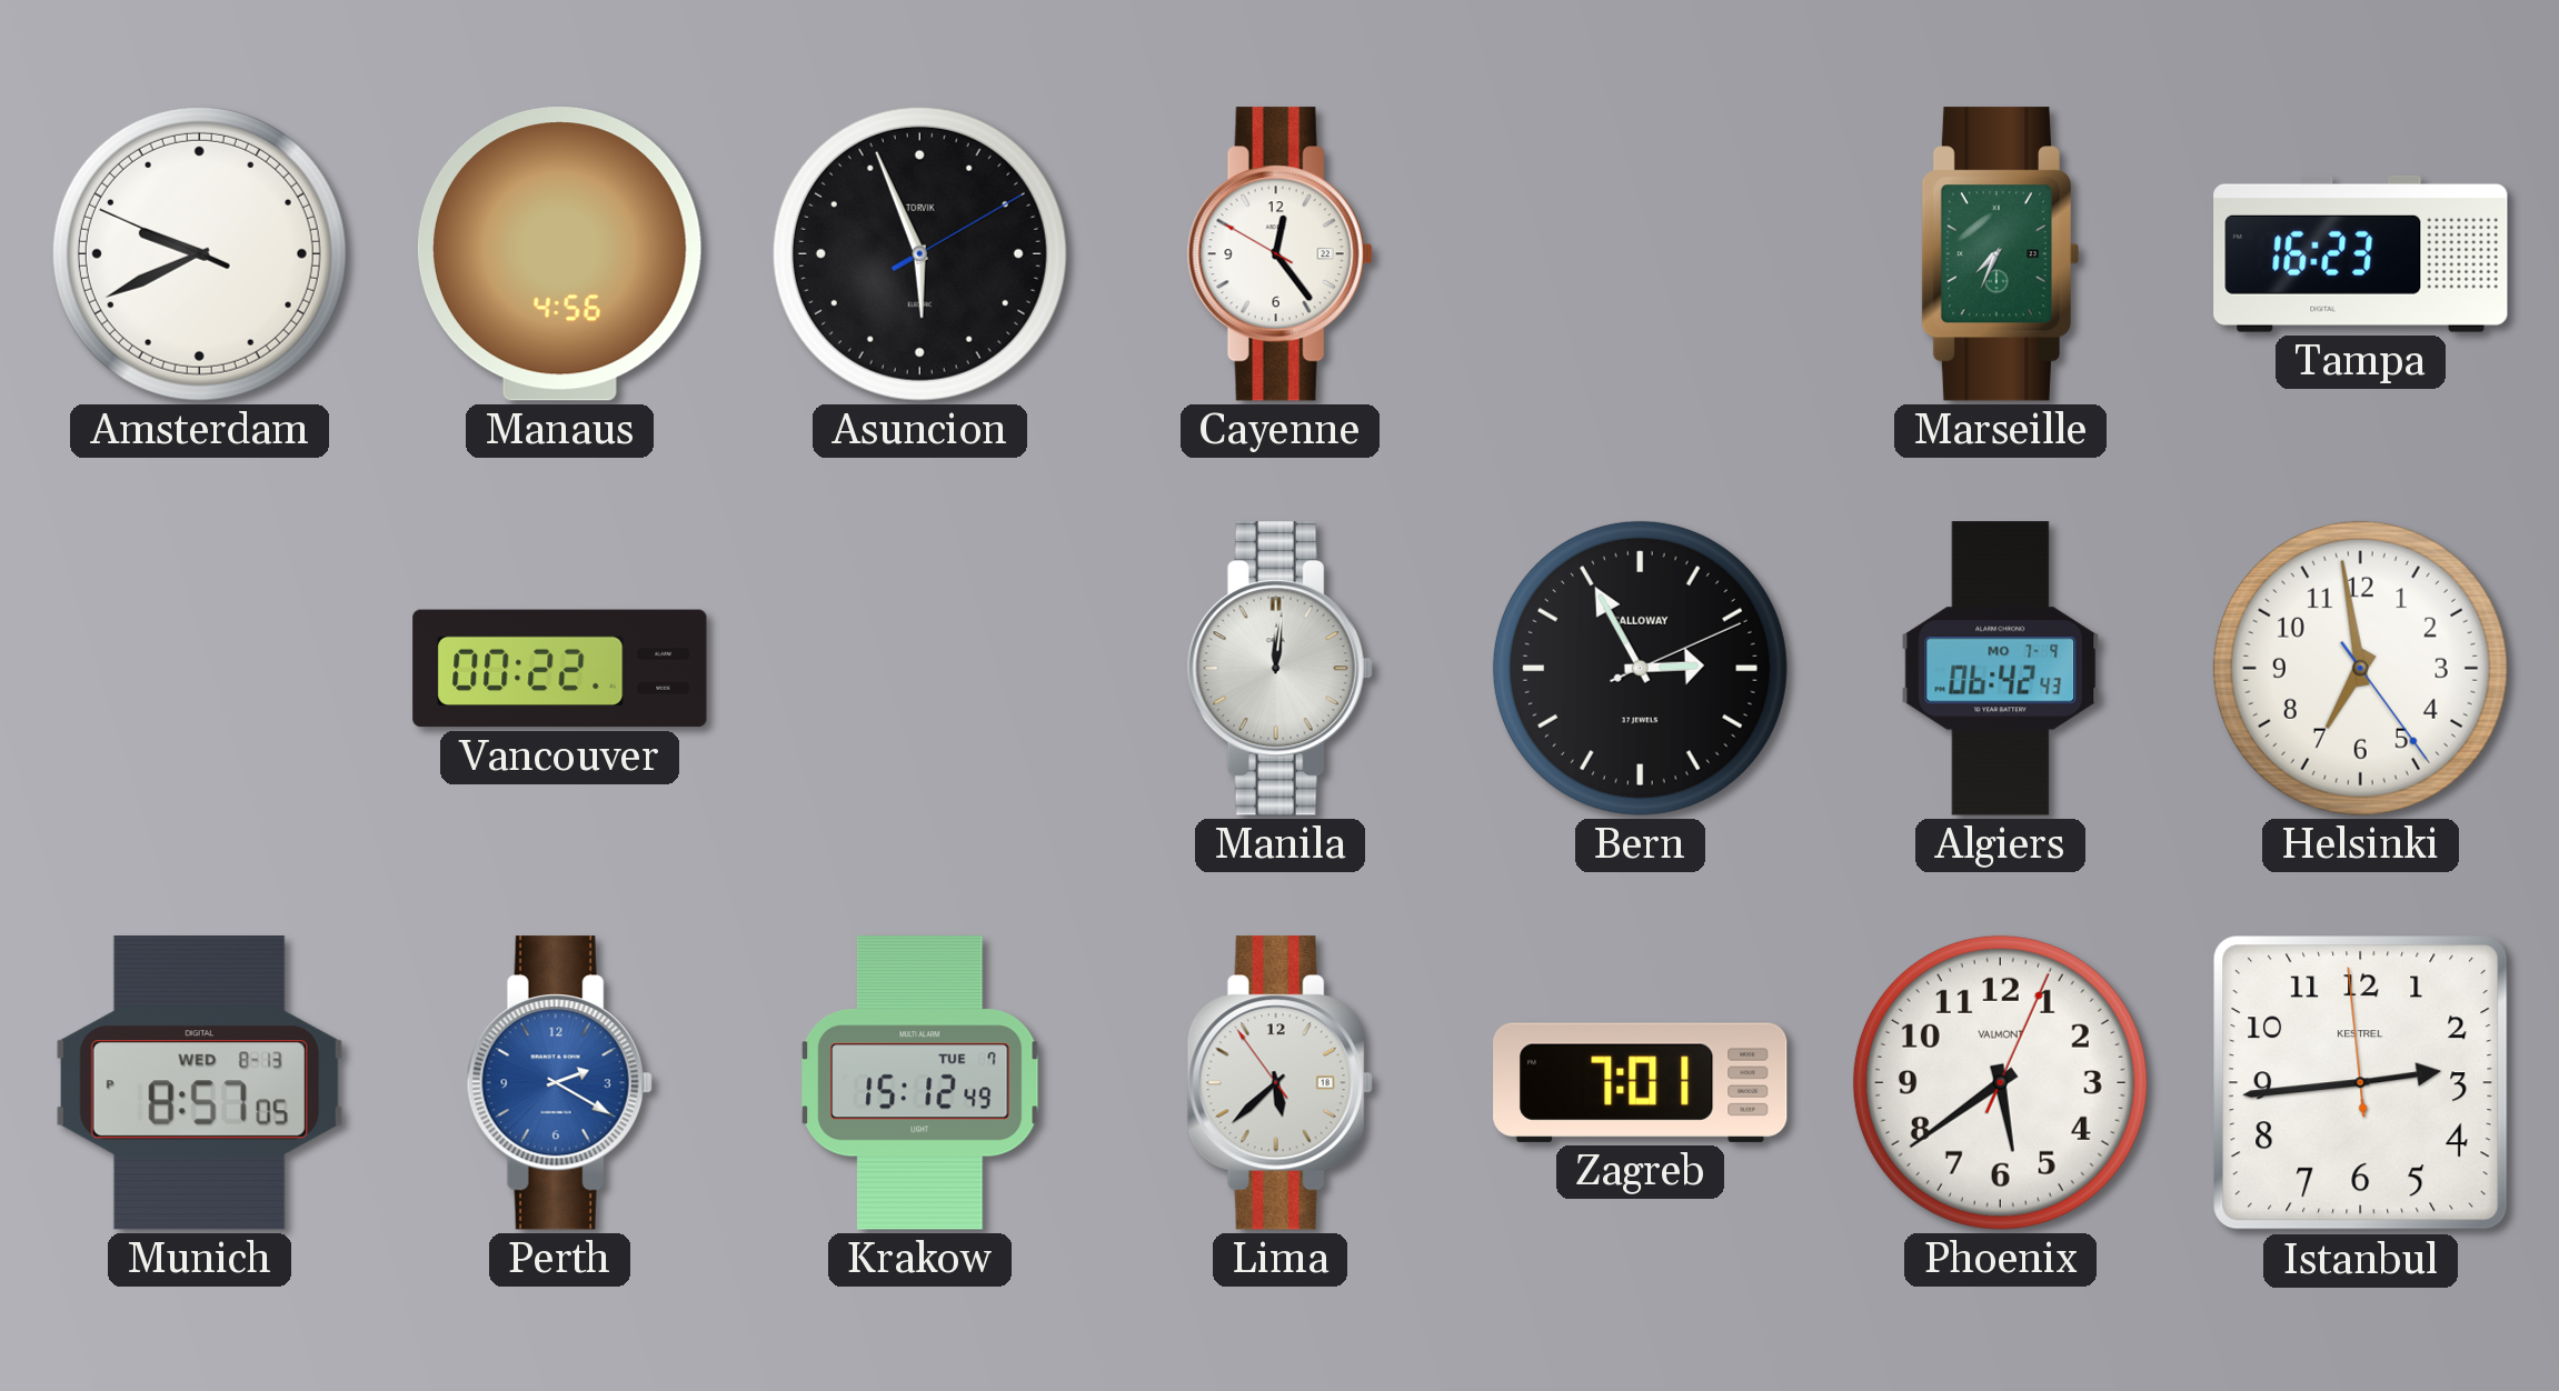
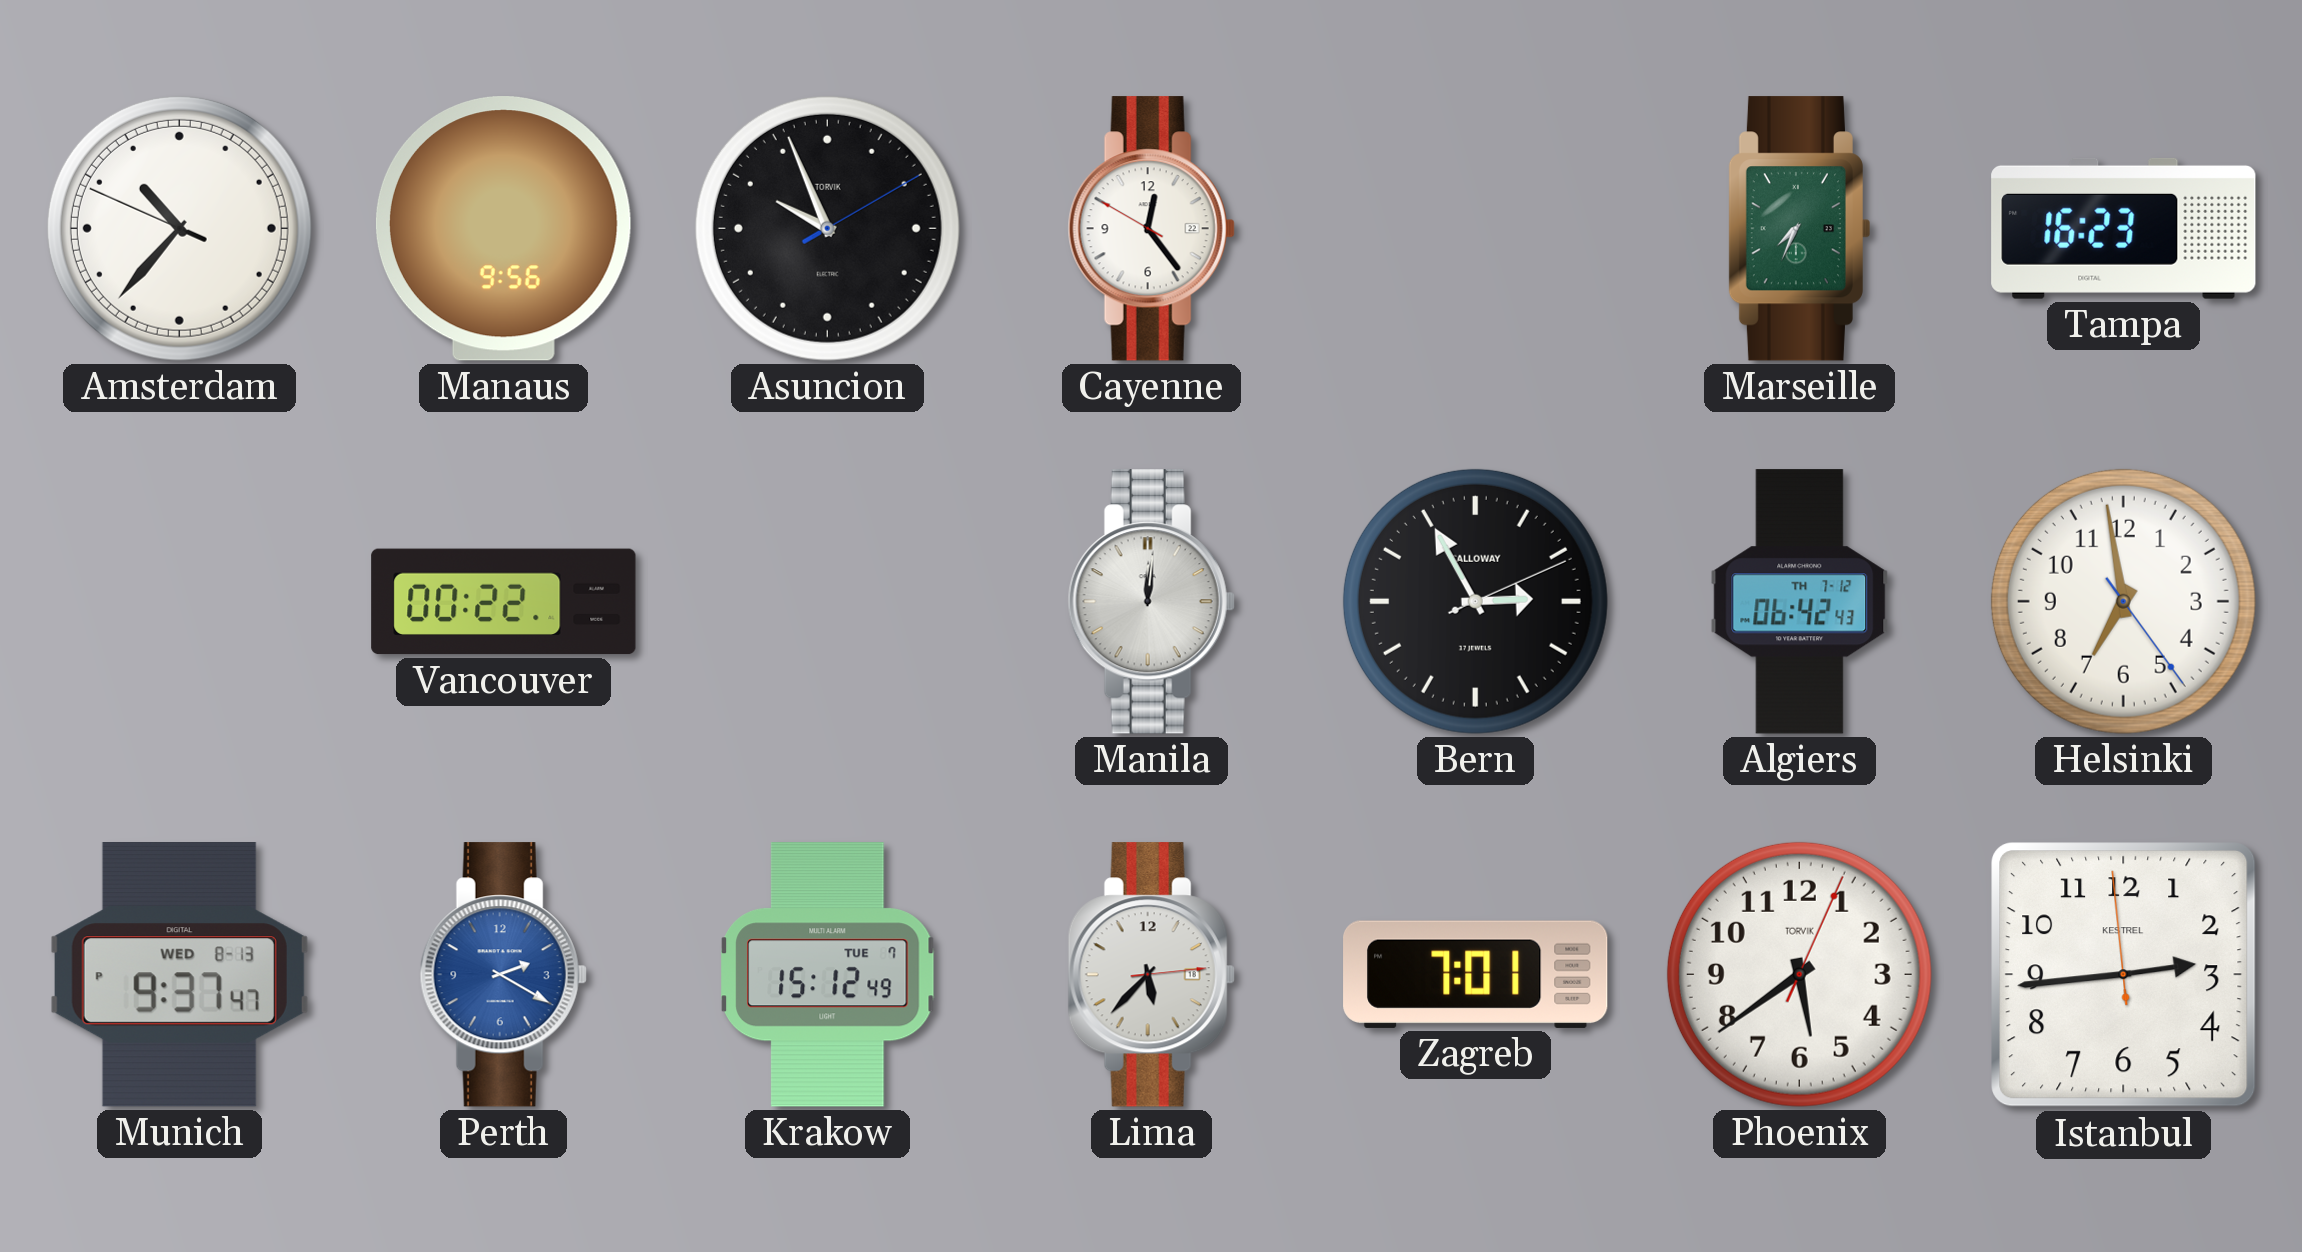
Amsterdam: 9:40 -> 10:36
Manaus: 4:56 -> 9:56
Asuncion: 5:56 -> 9:56
Algiers date: MO 7-9 -> TH 7-12
Munich: 8:57 -> 9:37
Lima: 5:37:54 -> 5:37:14
Phoenix brand: VALMONT -> TORVIK
